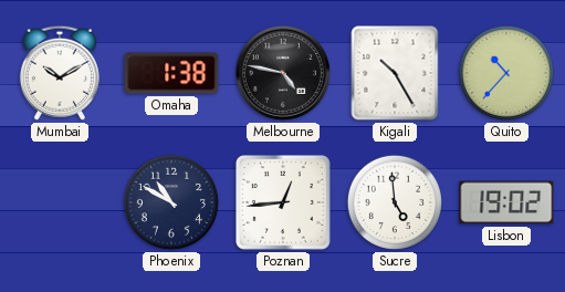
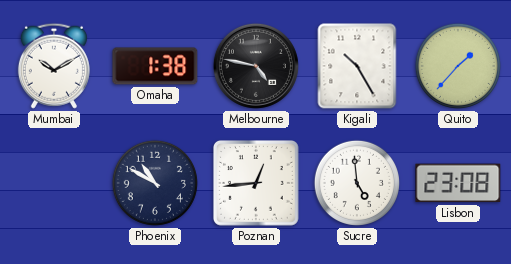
Quito: 10:37 -> 1:37
Lisbon: 19:02 -> 23:08
